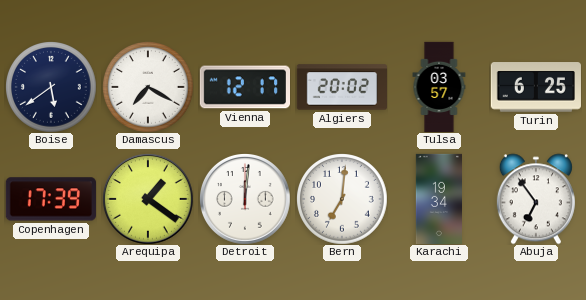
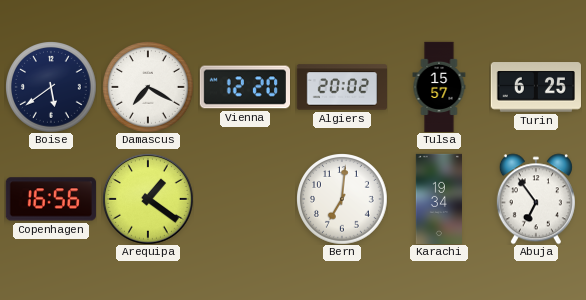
Vienna: 12:17 -> 12:20
Tulsa: 03:57 -> 15:57
Copenhagen: 17:39 -> 16:56
Detroit: 12:01 -> none
